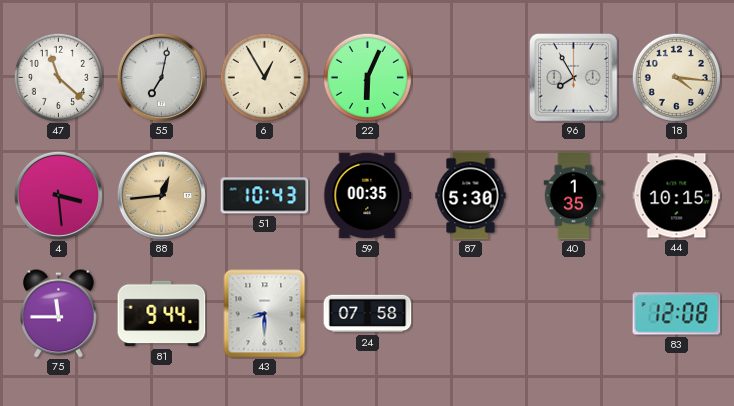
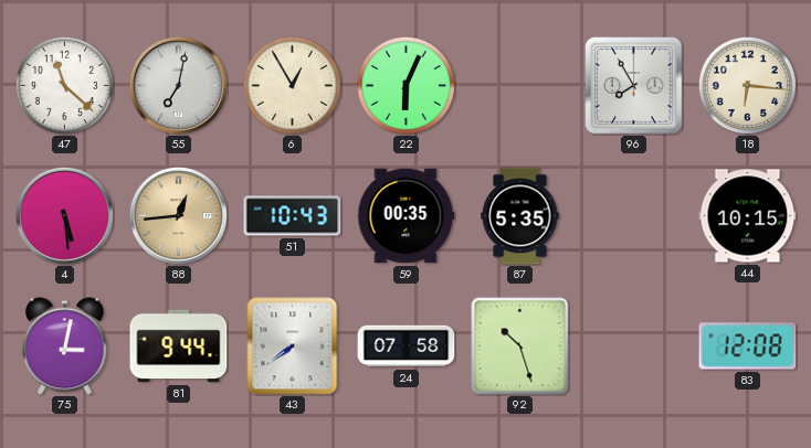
18: 4:16 -> 6:16
4: 3:29 -> 5:29
87: 5:30 -> 5:35
40: 1:35 -> none
75: 11:45 -> 3:02
43: 8:30 -> 7:39
92: none -> 10:27
